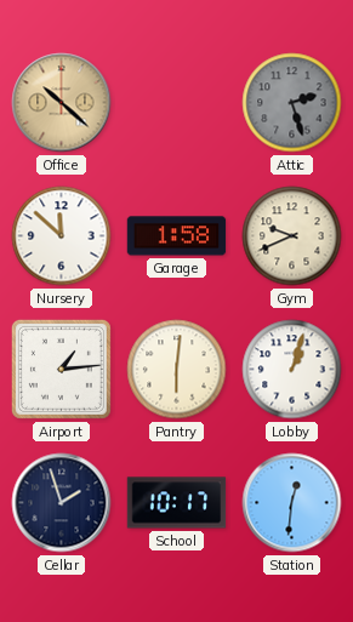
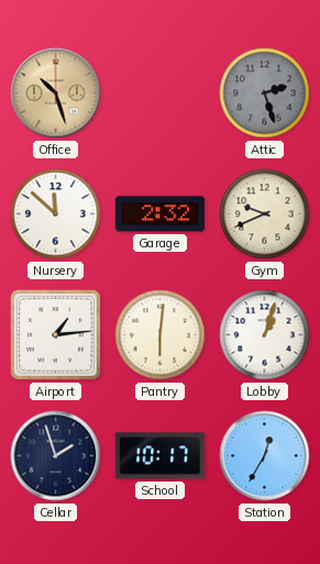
Office: 10:22 -> 10:27
Garage: 1:58 -> 2:32
Station: 12:31 -> 12:35
